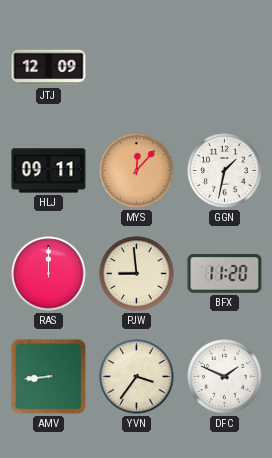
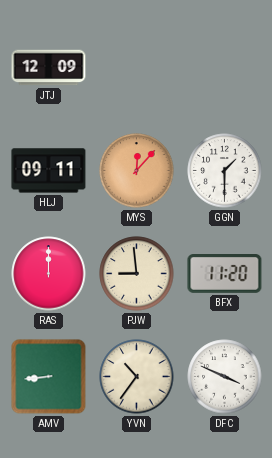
GGN: 1:32 -> 1:30
YVN: 3:36 -> 10:36
DFC: 1:49 -> 3:49
